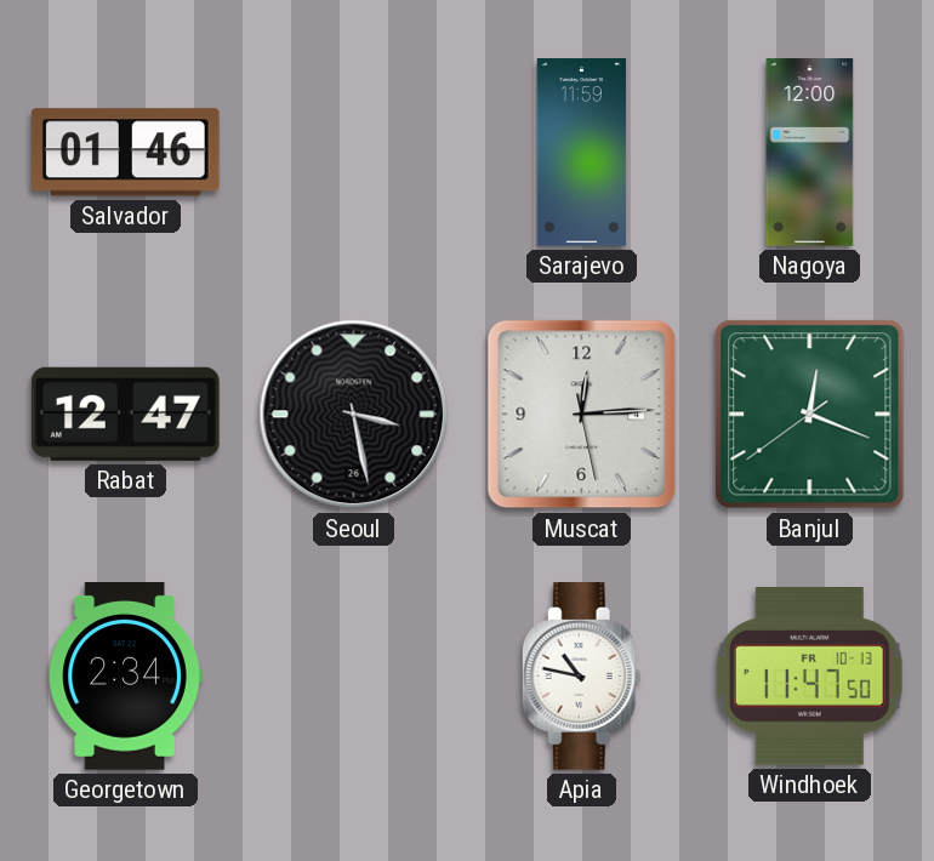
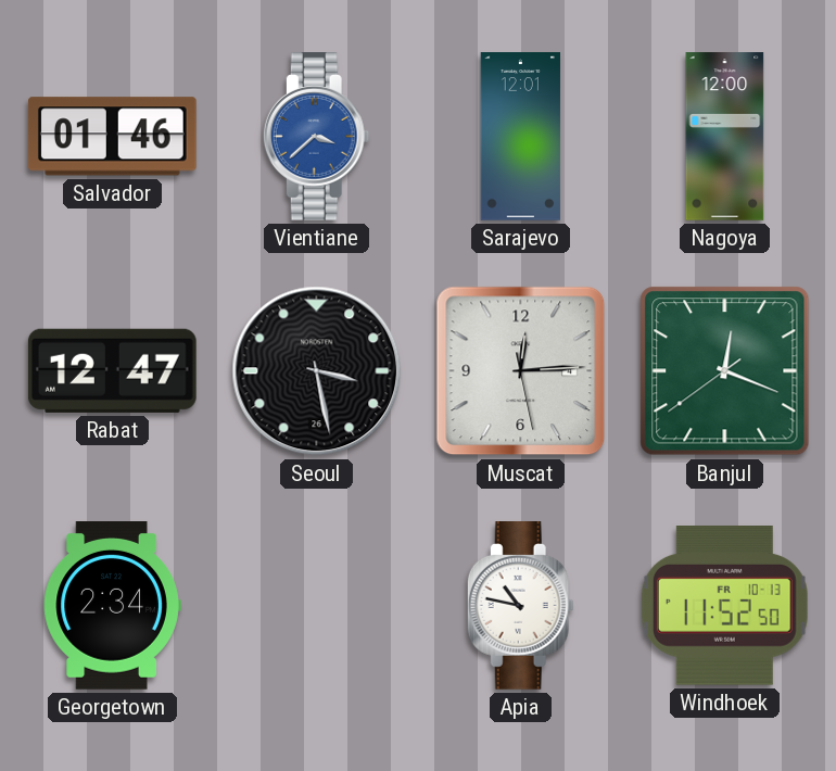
Vientiane: none -> 3:38
Sarajevo: 11:59 -> 12:01
Windhoek: 11:47 -> 11:52
